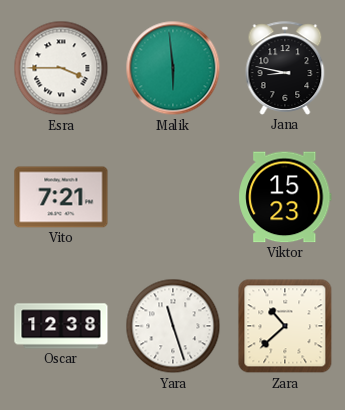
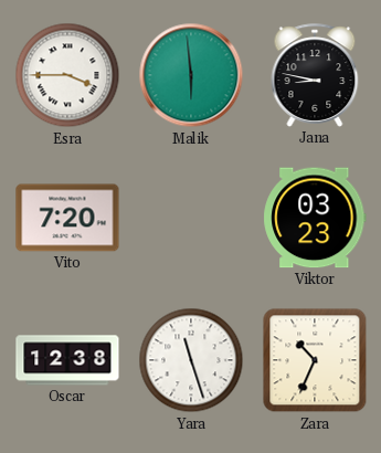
Vito: 7:21 -> 7:20
Viktor: 15:23 -> 03:23
Zara: 10:38 -> 10:34
